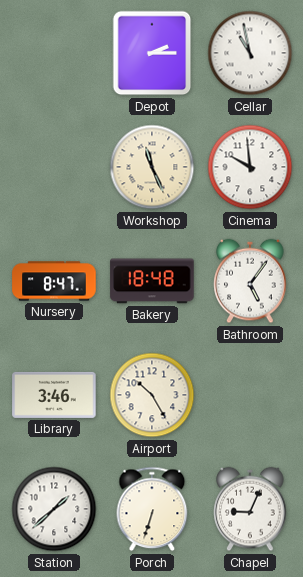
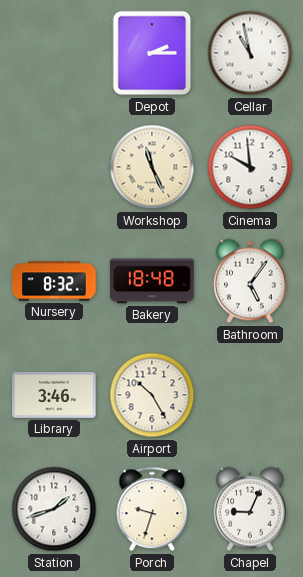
Nursery: 8:47 -> 8:32
Station: 1:38 -> 1:42
Porch: 6:33 -> 9:33
